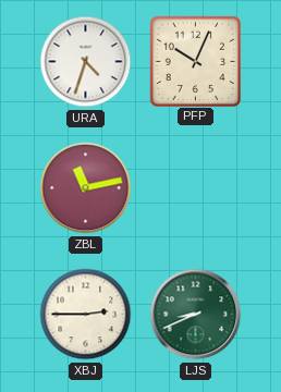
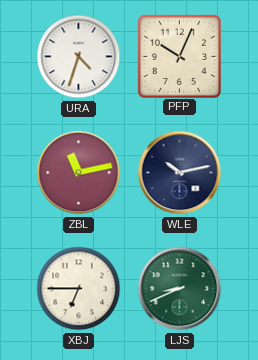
WLE: none -> 10:13
XBJ: 2:45 -> 6:45
